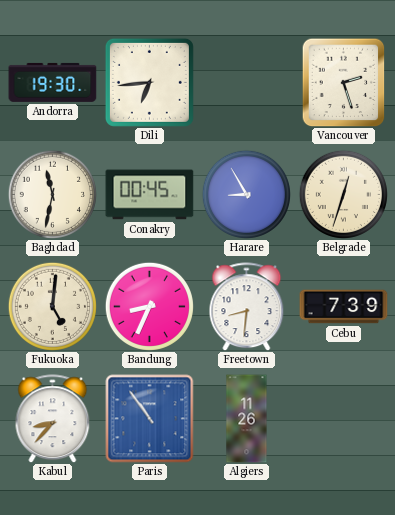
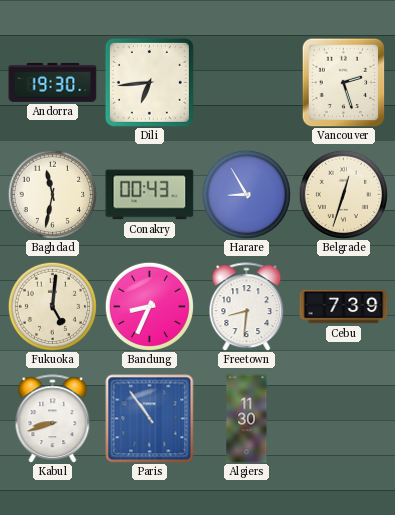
Conakry: 00:45 -> 00:43
Kabul: 8:37 -> 8:42
Algiers: 11:26 -> 11:30
